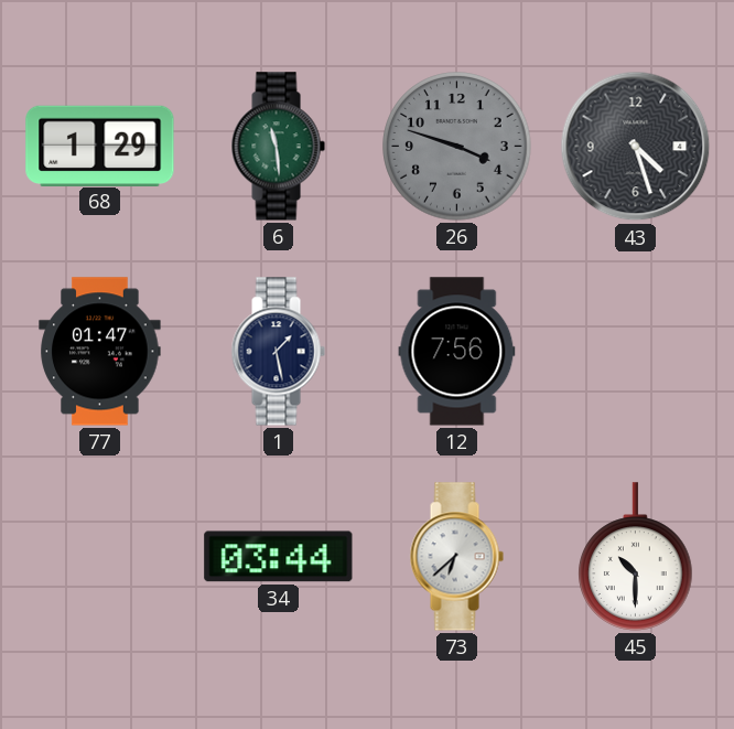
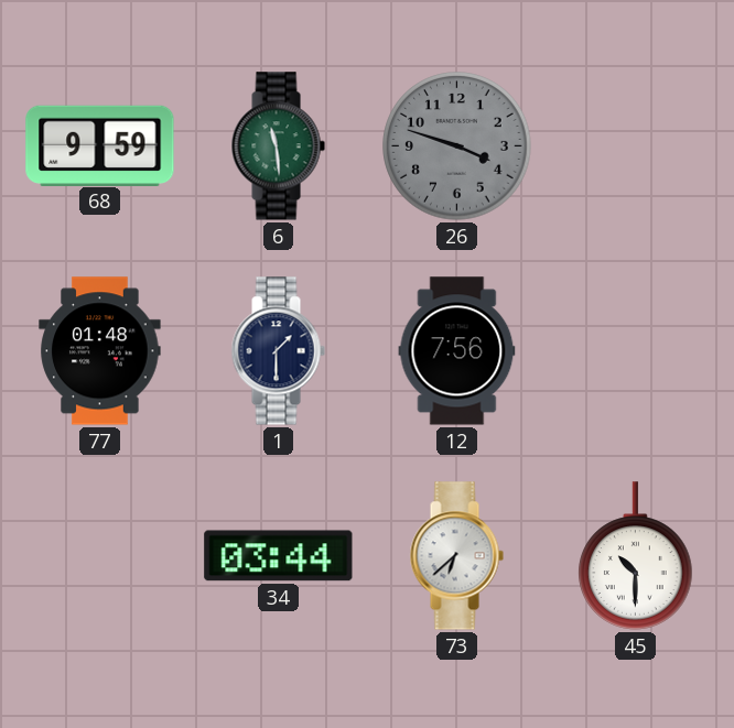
68: 1:29 -> 9:59
43: 4:27 -> none
77: 01:47 -> 01:48
1: 1:28 -> 1:30
